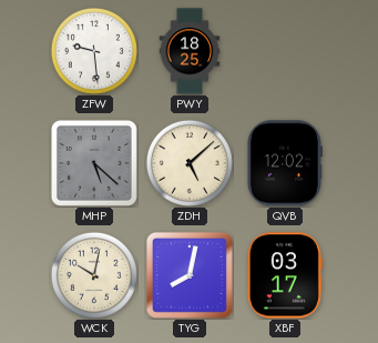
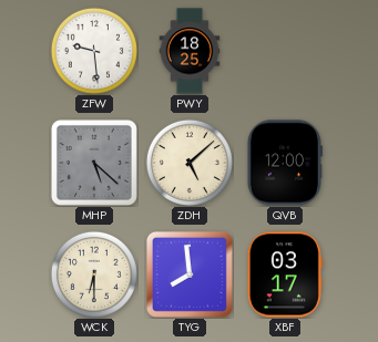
QVB: 12:02 -> 12:00
WCK: 10:02 -> 6:30
TYG: 8:02 -> 7:59
